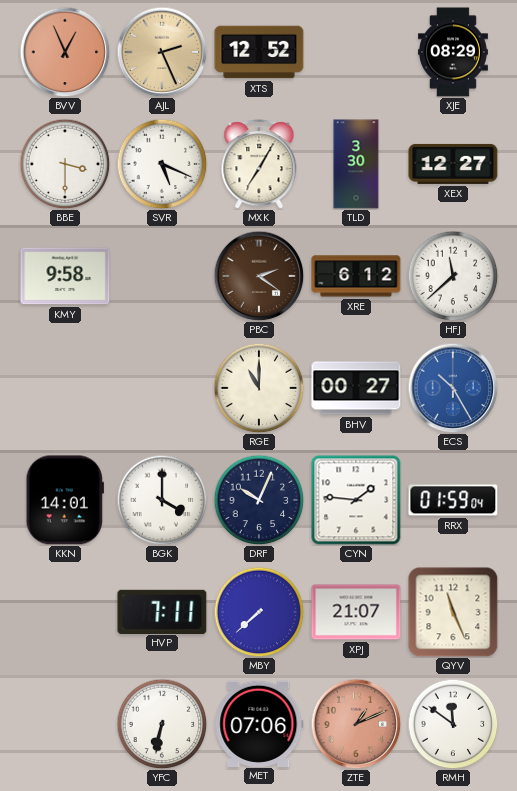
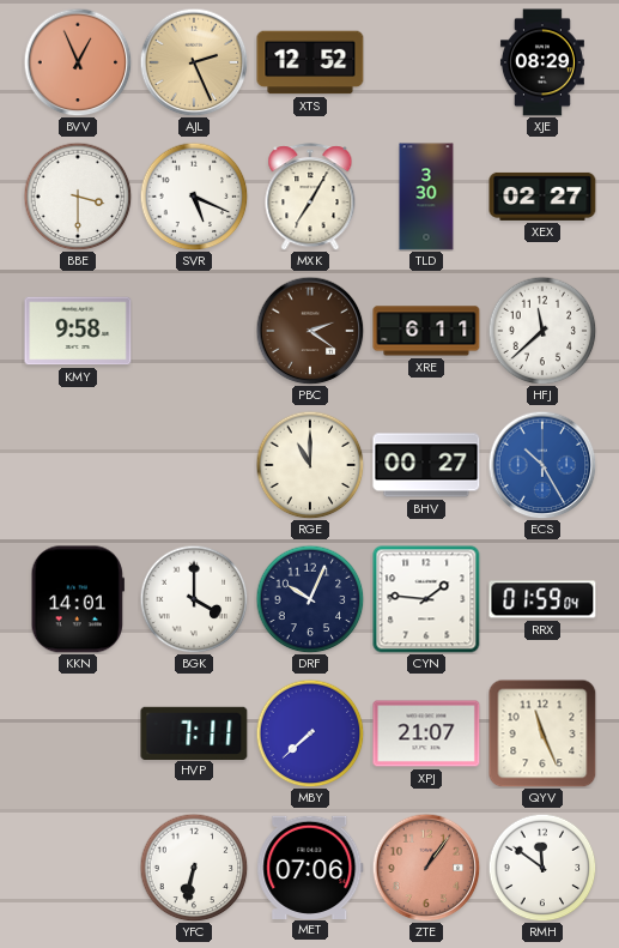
XEX: 12:27 -> 02:27
XRE: 6:12 -> 6:11
ZTE: 1:11 -> 1:06
